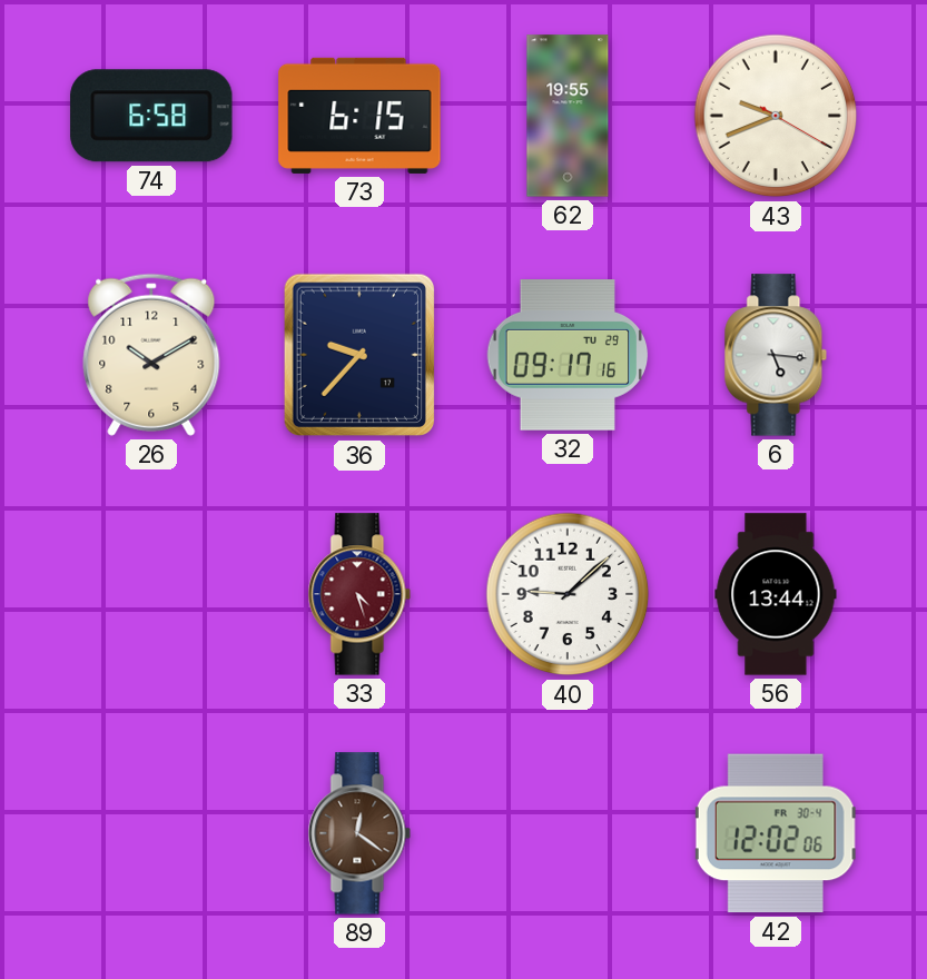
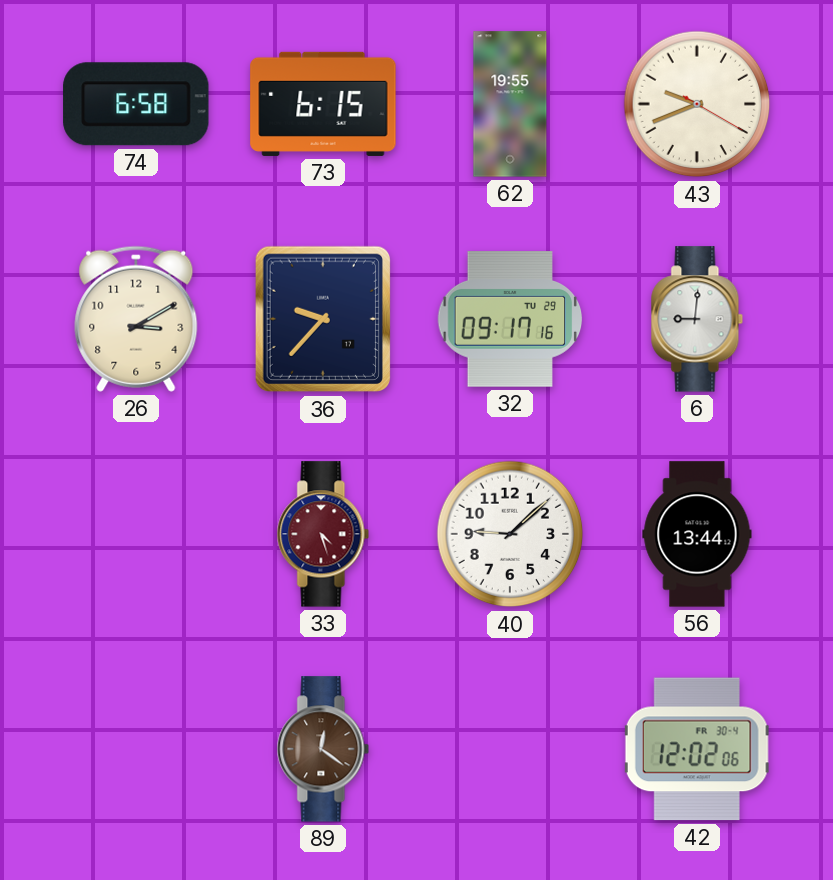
26: 10:10 -> 3:10
6: 5:16 -> 9:01
